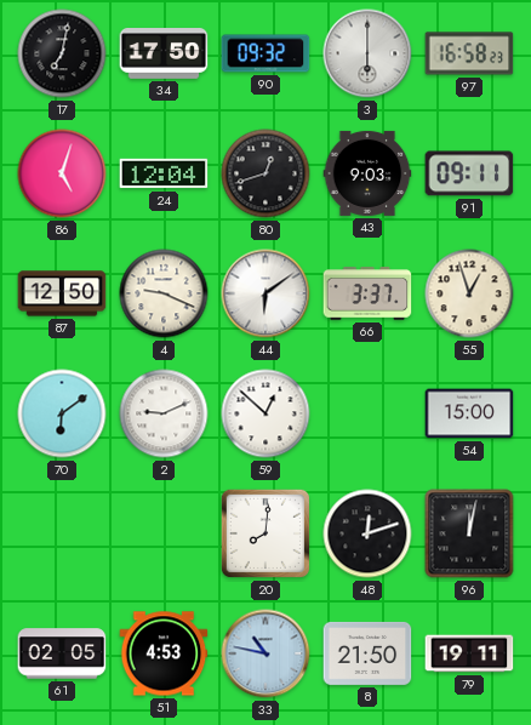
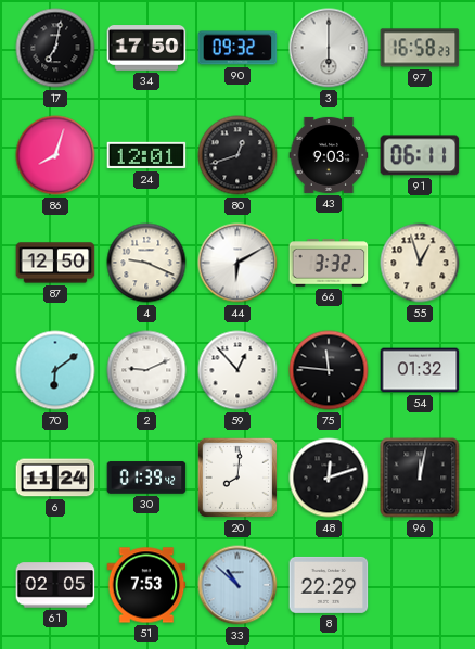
86: 5:03 -> 8:03
24: 12:04 -> 12:01
91: 09:11 -> 06:11
44: 6:09 -> 6:10
66: 3:37 -> 3:32
59: 12:52 -> 12:53
75: none -> 11:46
54: 15:00 -> 01:32
6: none -> 11:24
30: none -> 01:39
51: 4:53 -> 7:53
33: 10:47 -> 10:52
8: 21:50 -> 22:29
79: 19:11 -> none
